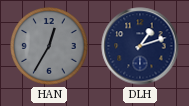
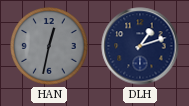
HAN: 12:35 -> 12:32
